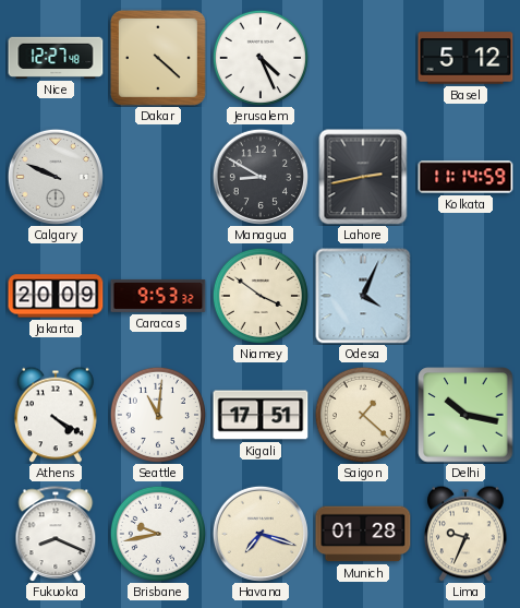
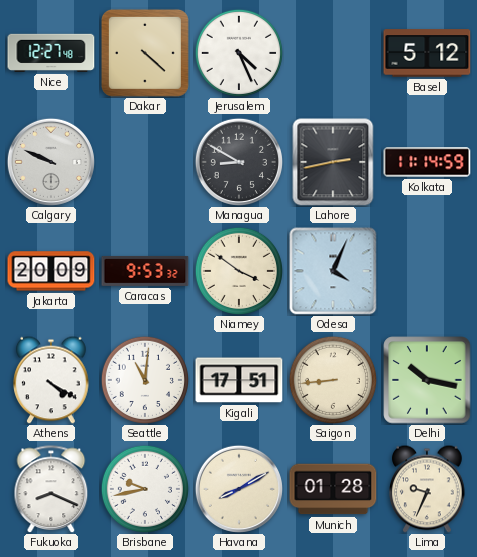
Saigon: 1:22 -> 8:44
Havana: 7:18 -> 8:10
